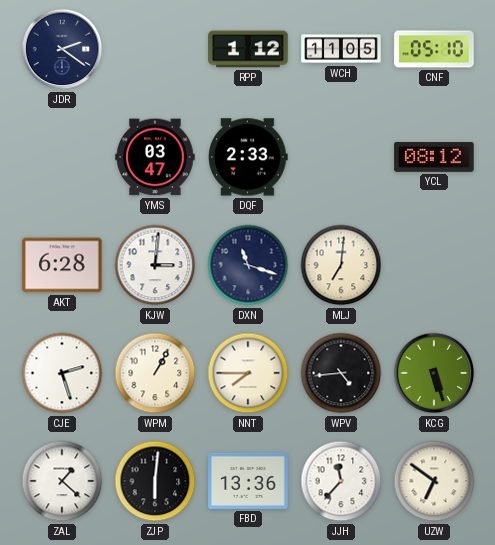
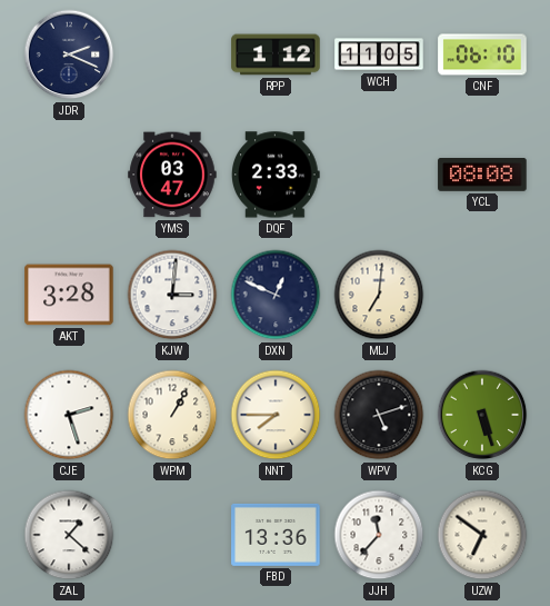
JDR: 2:21 -> 2:19
CNF: 05:10 -> 06:10
YCL: 08:12 -> 08:08
AKT: 6:28 -> 3:28
DXN: 11:18 -> 12:49
WPV: 4:44 -> 5:12
ZJP: 6:01 -> none
